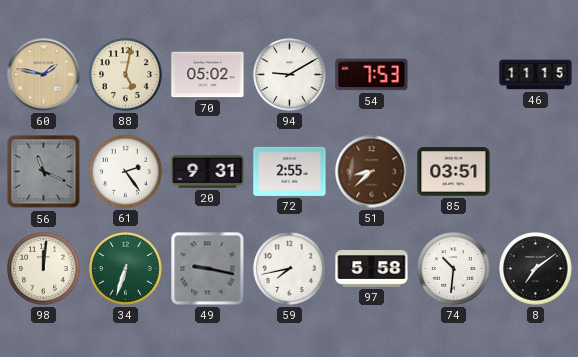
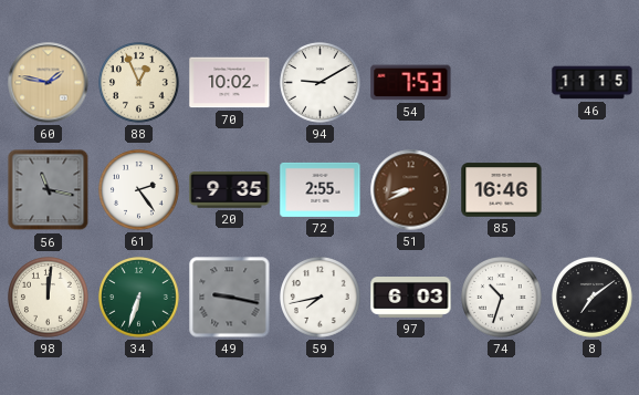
88: 5:02 -> 12:56
70: 05:02 -> 10:02
56: 11:19 -> 11:17
20: 9:31 -> 9:35
51: 8:38 -> 8:41
85: 03:51 -> 16:46
97: 5:58 -> 6:03
74: 10:31 -> 10:33
